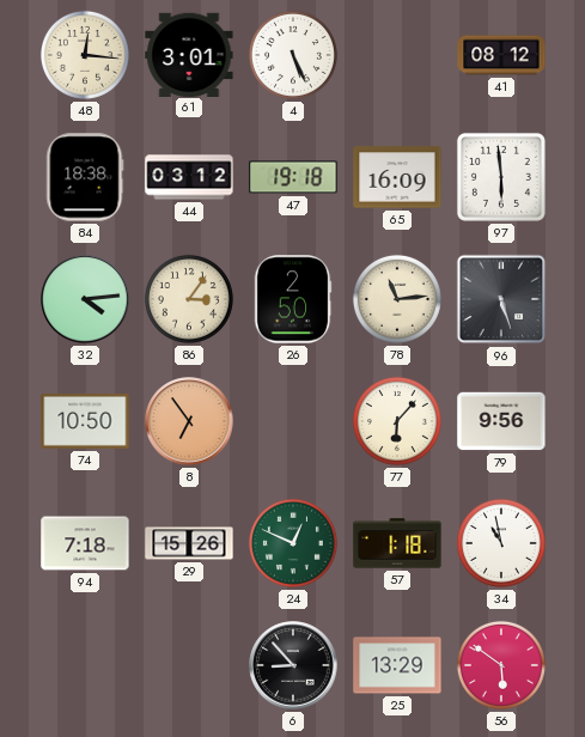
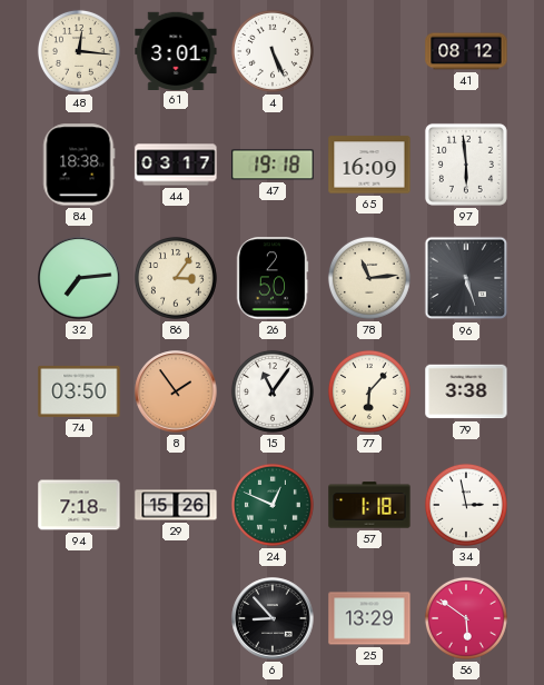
44: 03:12 -> 03:17
32: 4:14 -> 7:14
74: 10:50 -> 03:50
8: 6:54 -> 1:54
15: none -> 11:06
79: 9:56 -> 3:38
34: 10:58 -> 2:58
